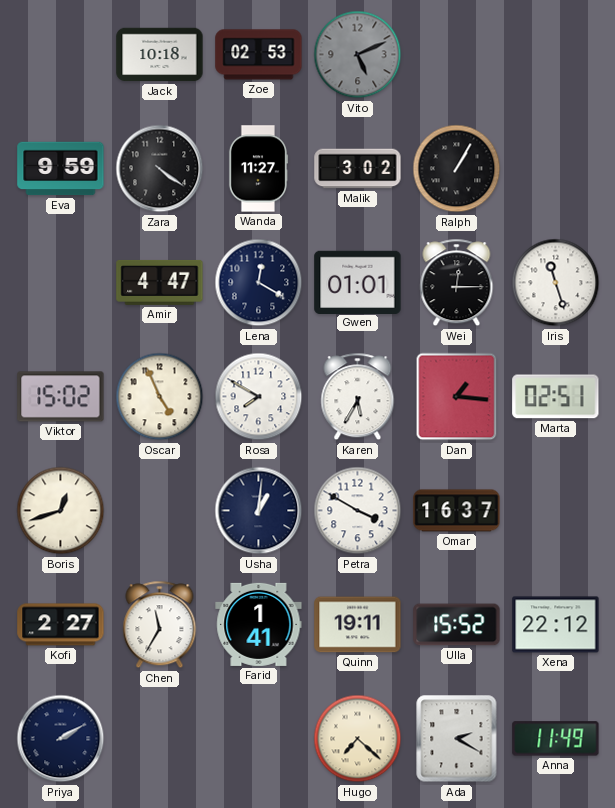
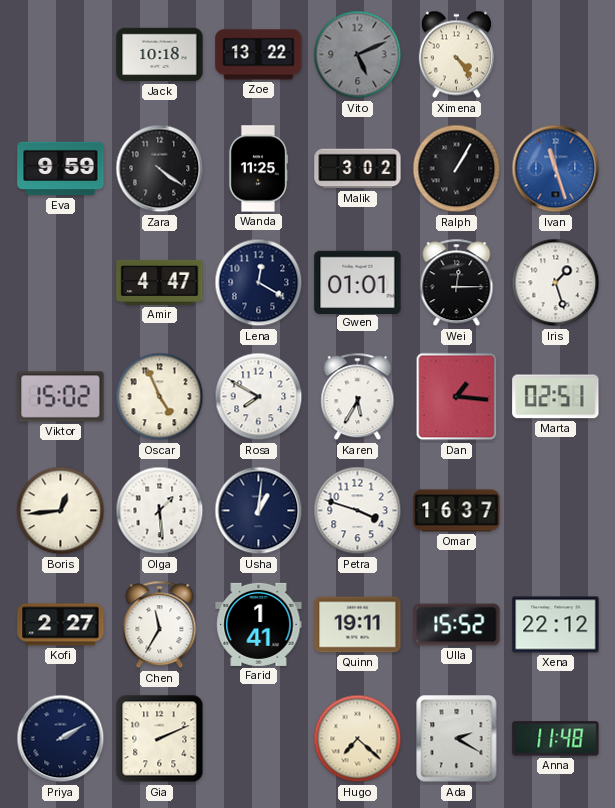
Zoe: 02:53 -> 13:22
Ximena: none -> 4:24
Wanda: 11:27 -> 11:25
Ivan: none -> 11:27
Iris: 11:27 -> 1:27
Boris: 12:42 -> 12:44
Olga: none -> 1:29
Petra: 3:50 -> 3:48
Gia: none -> 2:11
Anna: 11:49 -> 11:48
